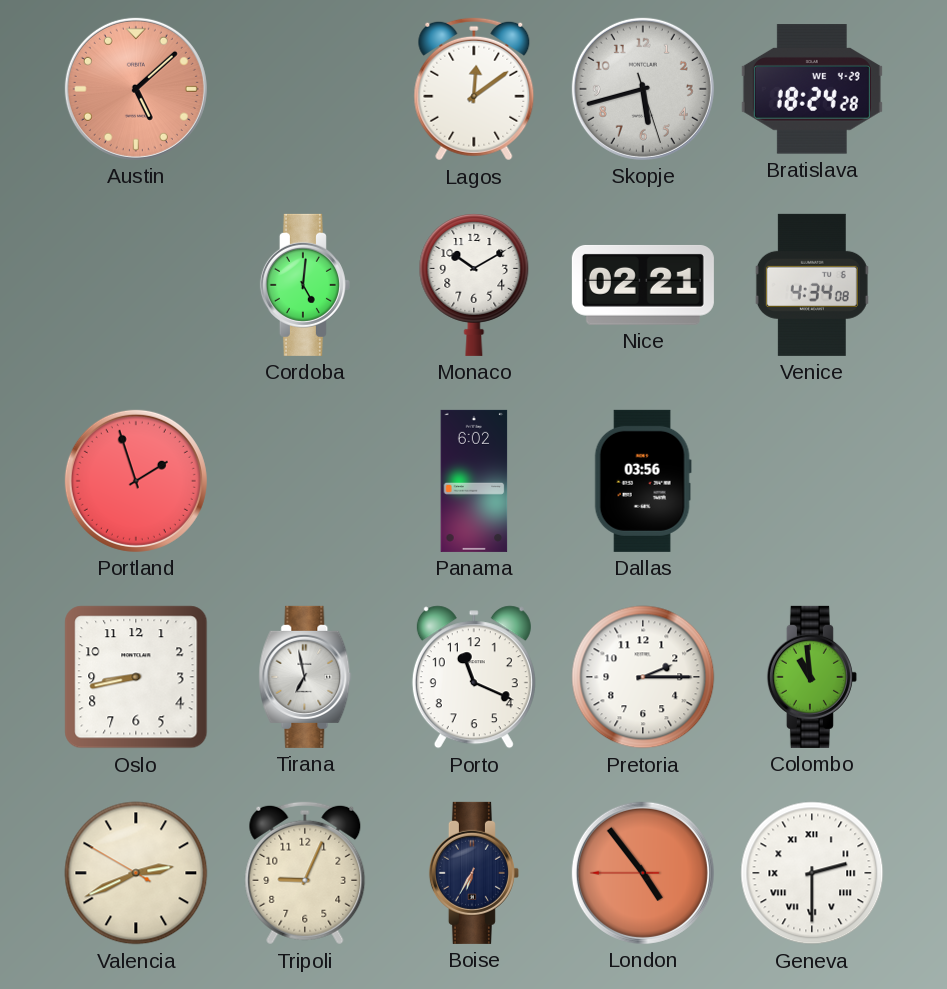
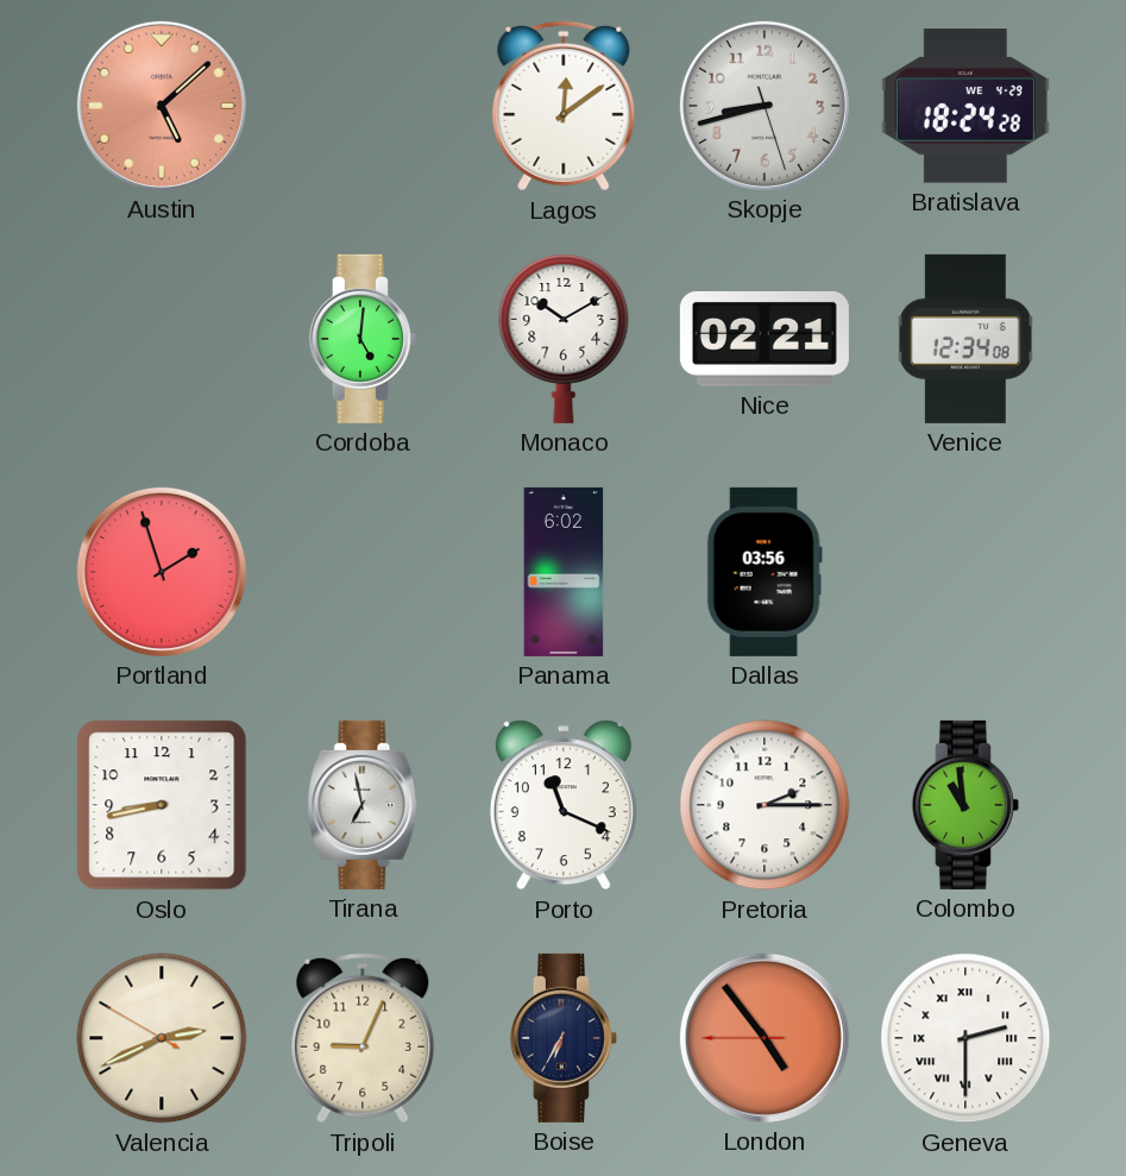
Skopje: 5:42 -> 8:42
Venice: 4:34 -> 12:34
